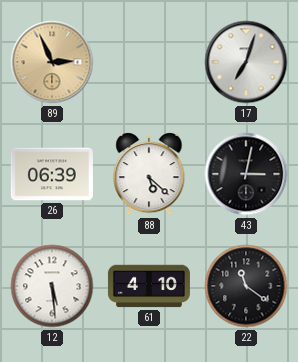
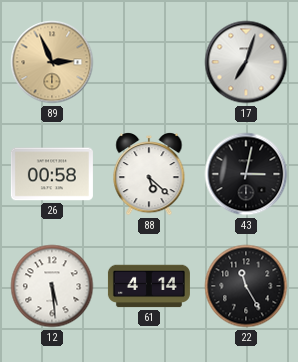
26: 06:39 -> 00:58
61: 4:10 -> 4:14
22: 11:21 -> 11:25
